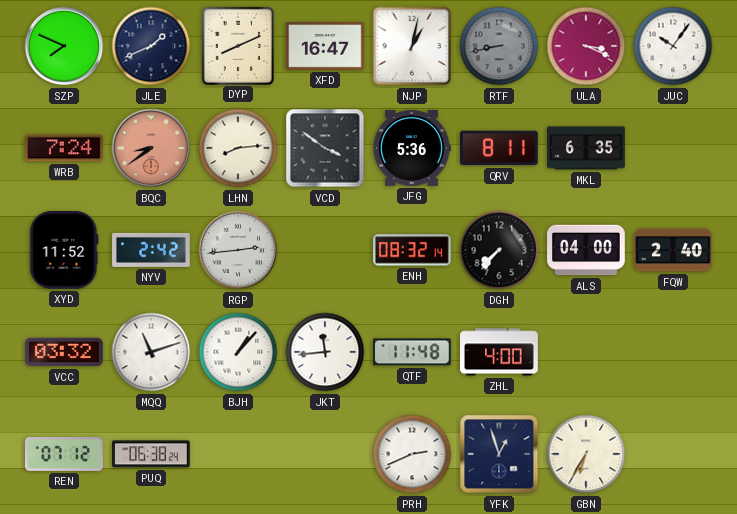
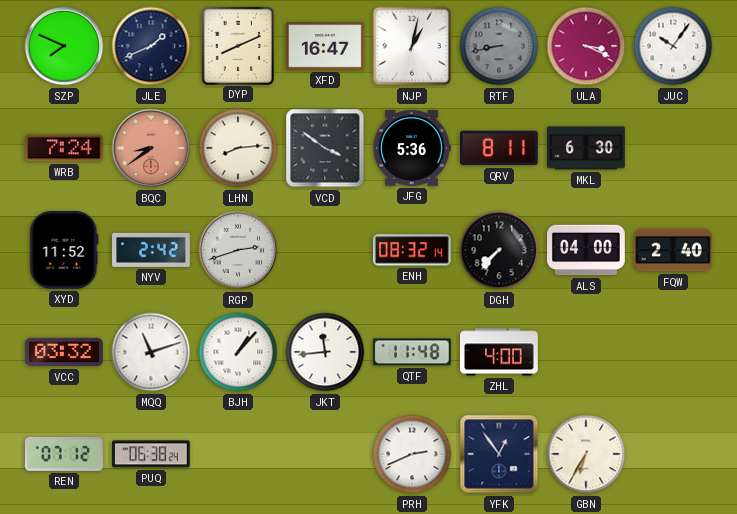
MKL: 6:35 -> 6:30
RGP: 2:44 -> 2:42
YFK: 12:57 -> 12:54
